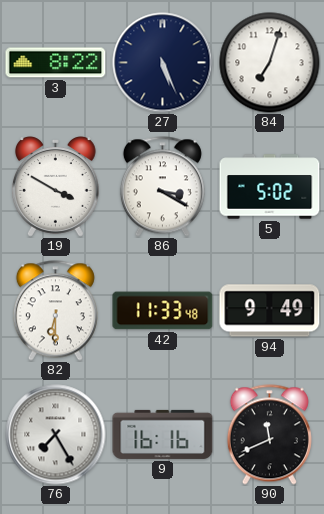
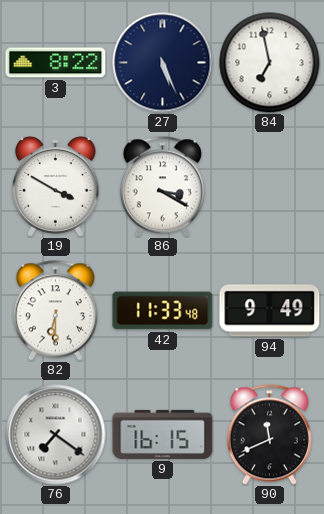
84: 7:03 -> 6:58
5: 5:02 -> none
76: 7:25 -> 7:21
9: 16:16 -> 16:15
